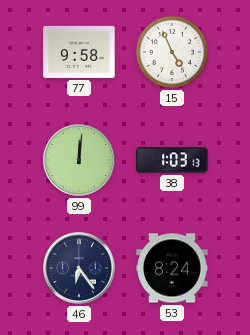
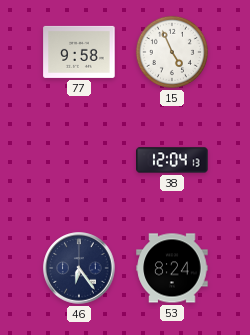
99: 12:01 -> none
38: 1:03 -> 12:04
